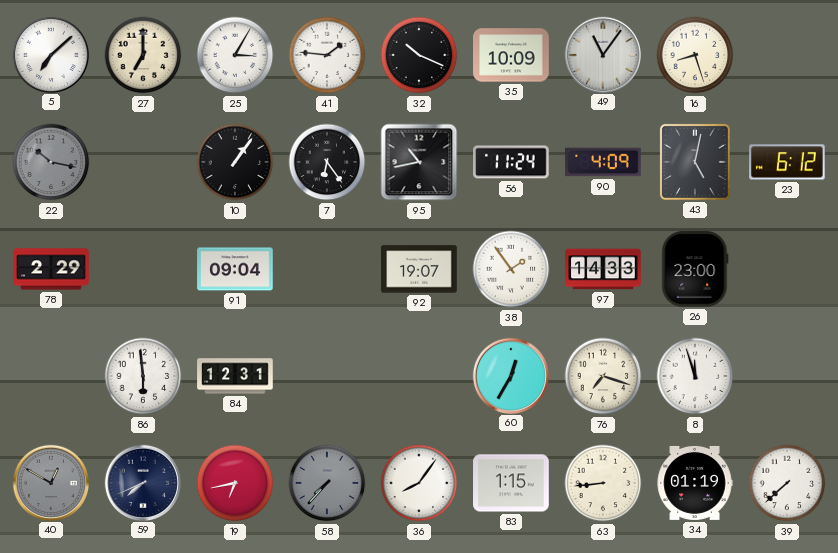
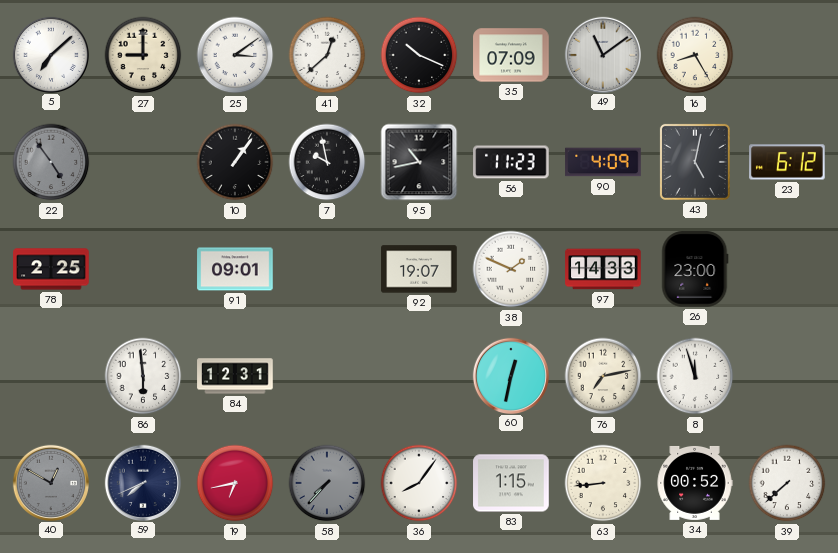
27: 7:00 -> 9:00
25: 3:05 -> 3:09
41: 1:46 -> 12:38
35: 10:09 -> 07:09
49: 11:06 -> 11:09
16: 8:27 -> 8:25
22: 10:17 -> 4:54
7: 6:24 -> 9:58
56: 11:24 -> 11:23
78: 2:29 -> 2:25
91: 09:04 -> 09:01
38: 1:54 -> 1:49
60: 12:35 -> 12:32
76: 7:18 -> 7:13
34: 01:19 -> 00:52
